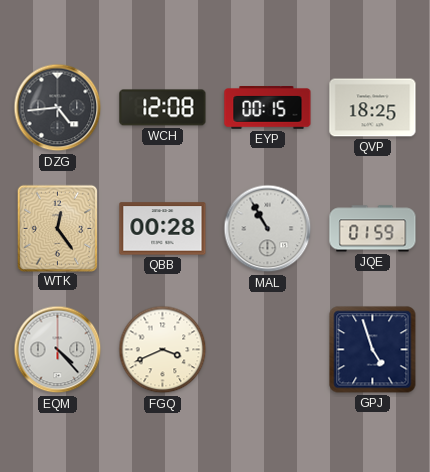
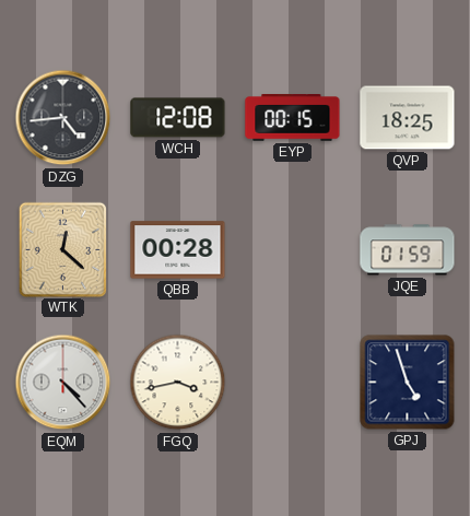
WTK: 12:24 -> 12:22
MAL: 10:55 -> none
FGQ: 3:41 -> 3:43
